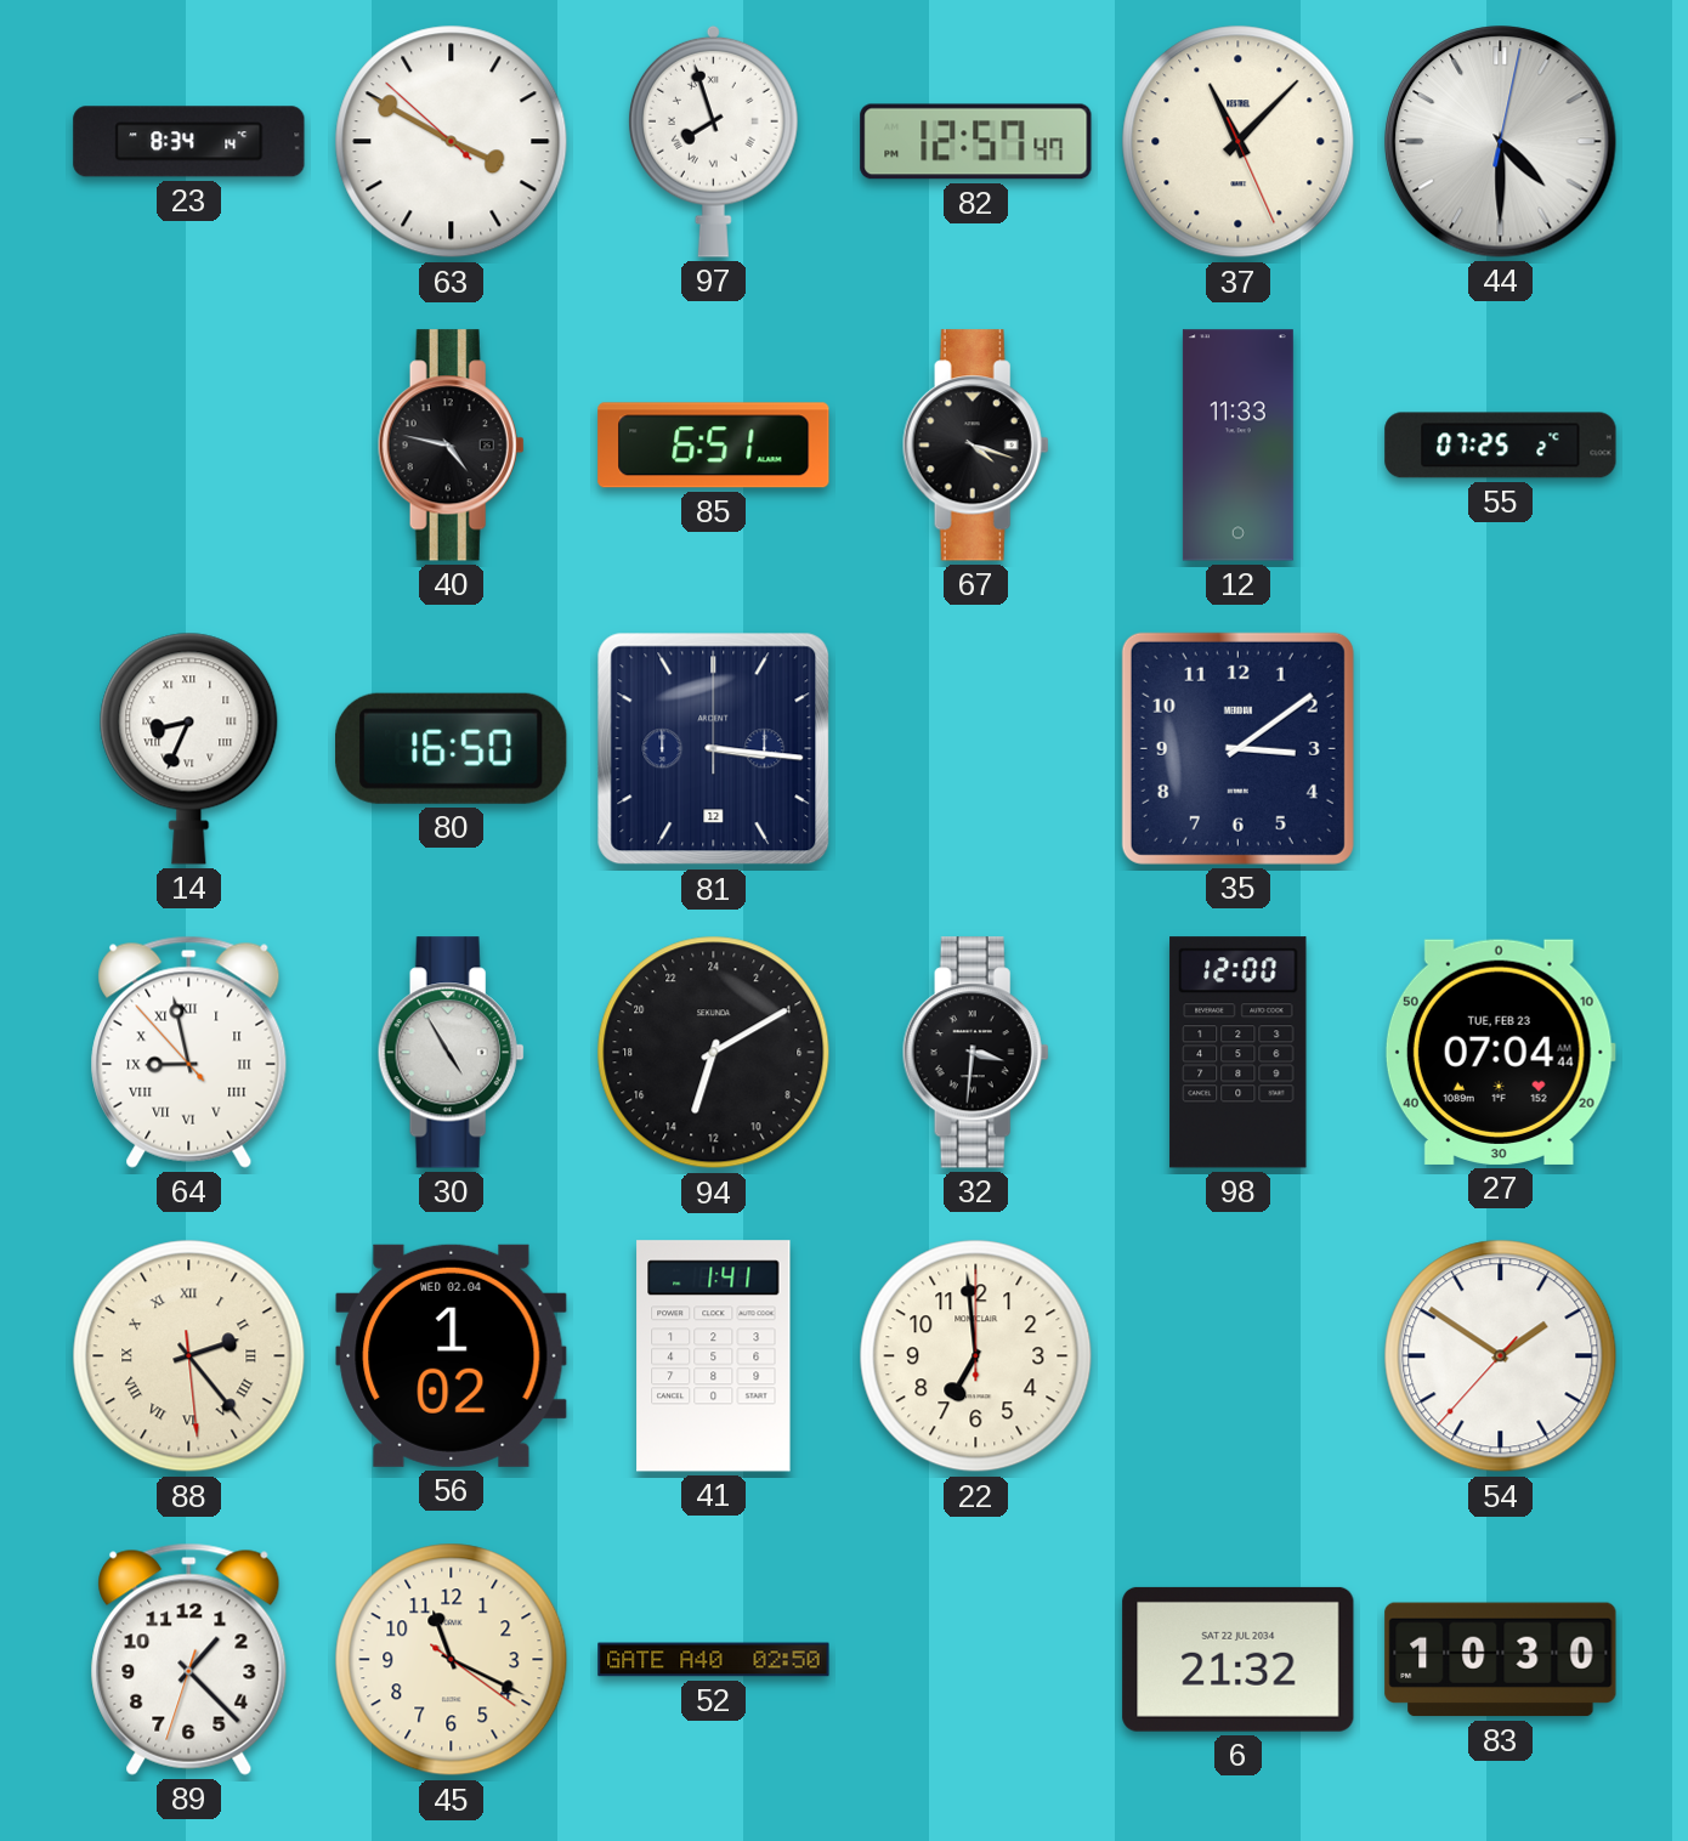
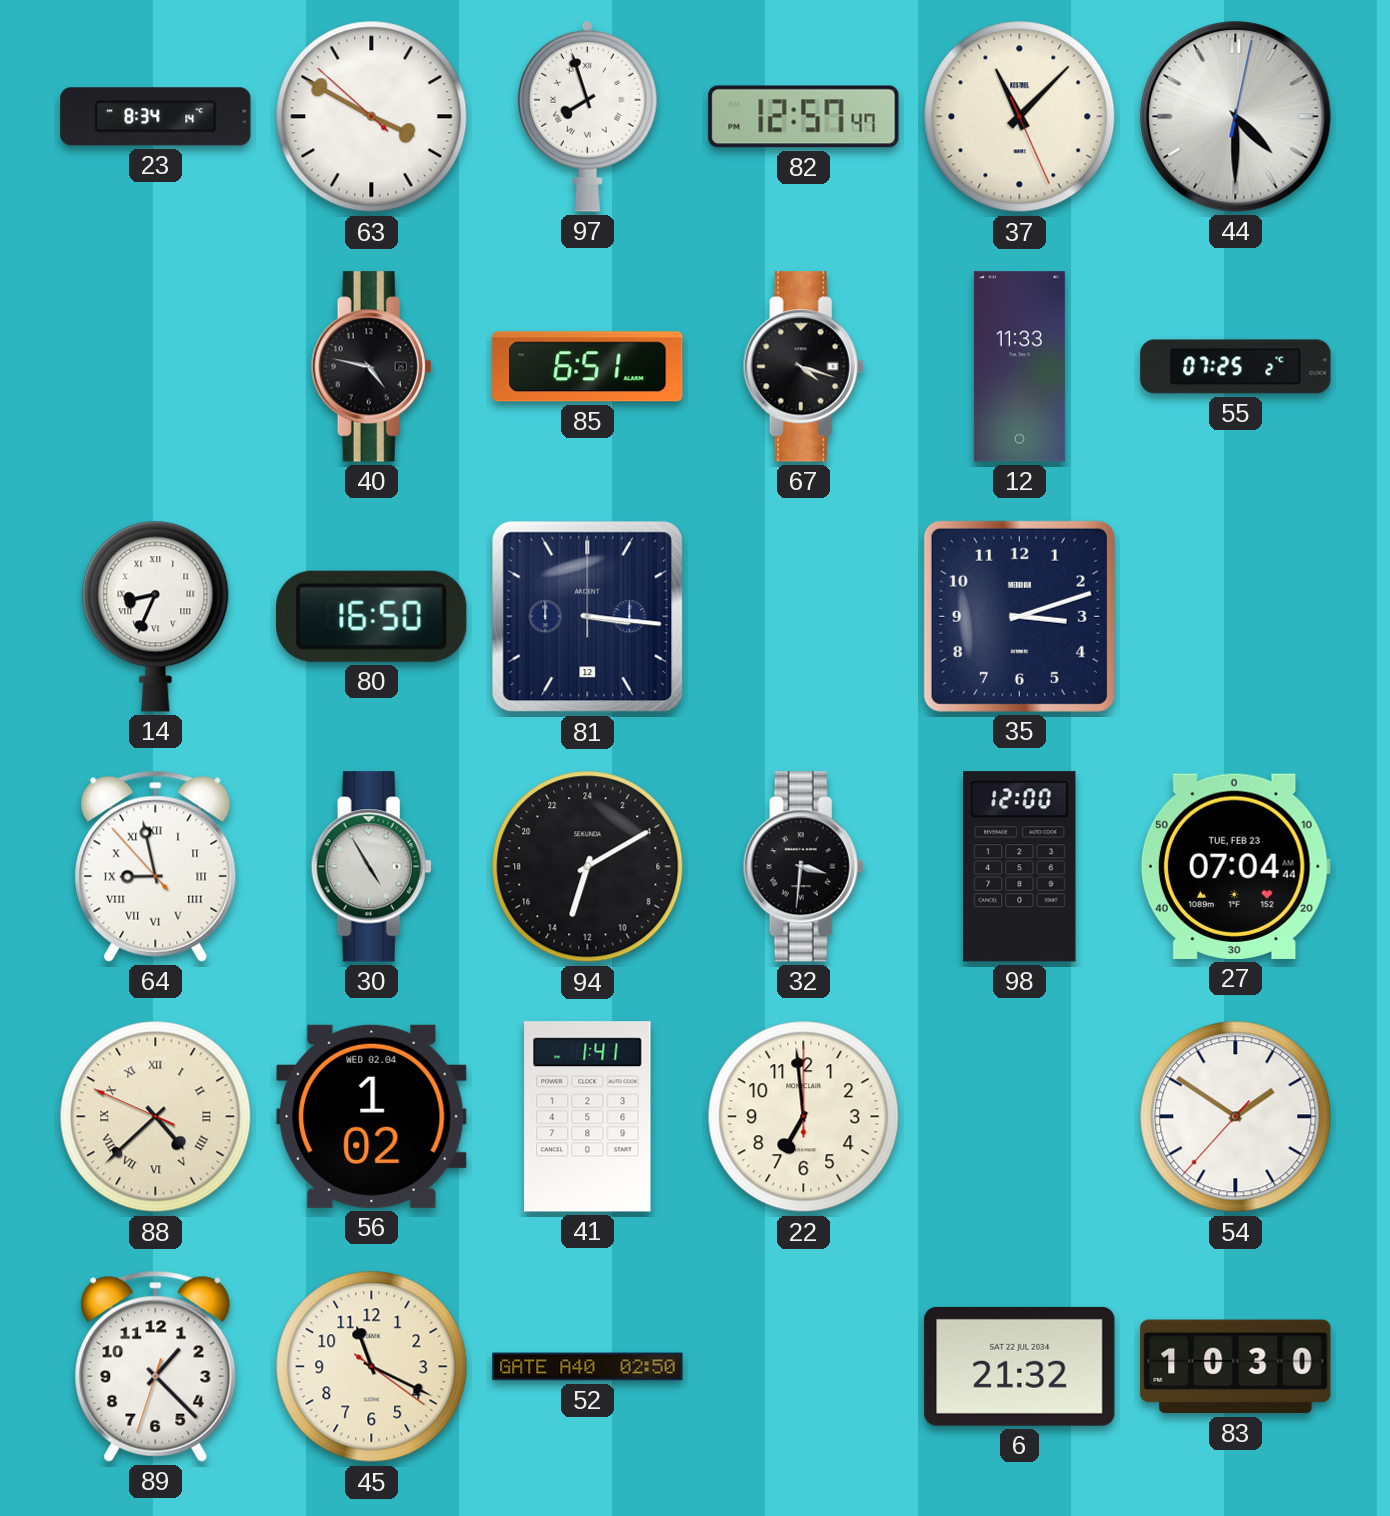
35: 3:09 -> 3:12
88: 2:23 -> 4:37
